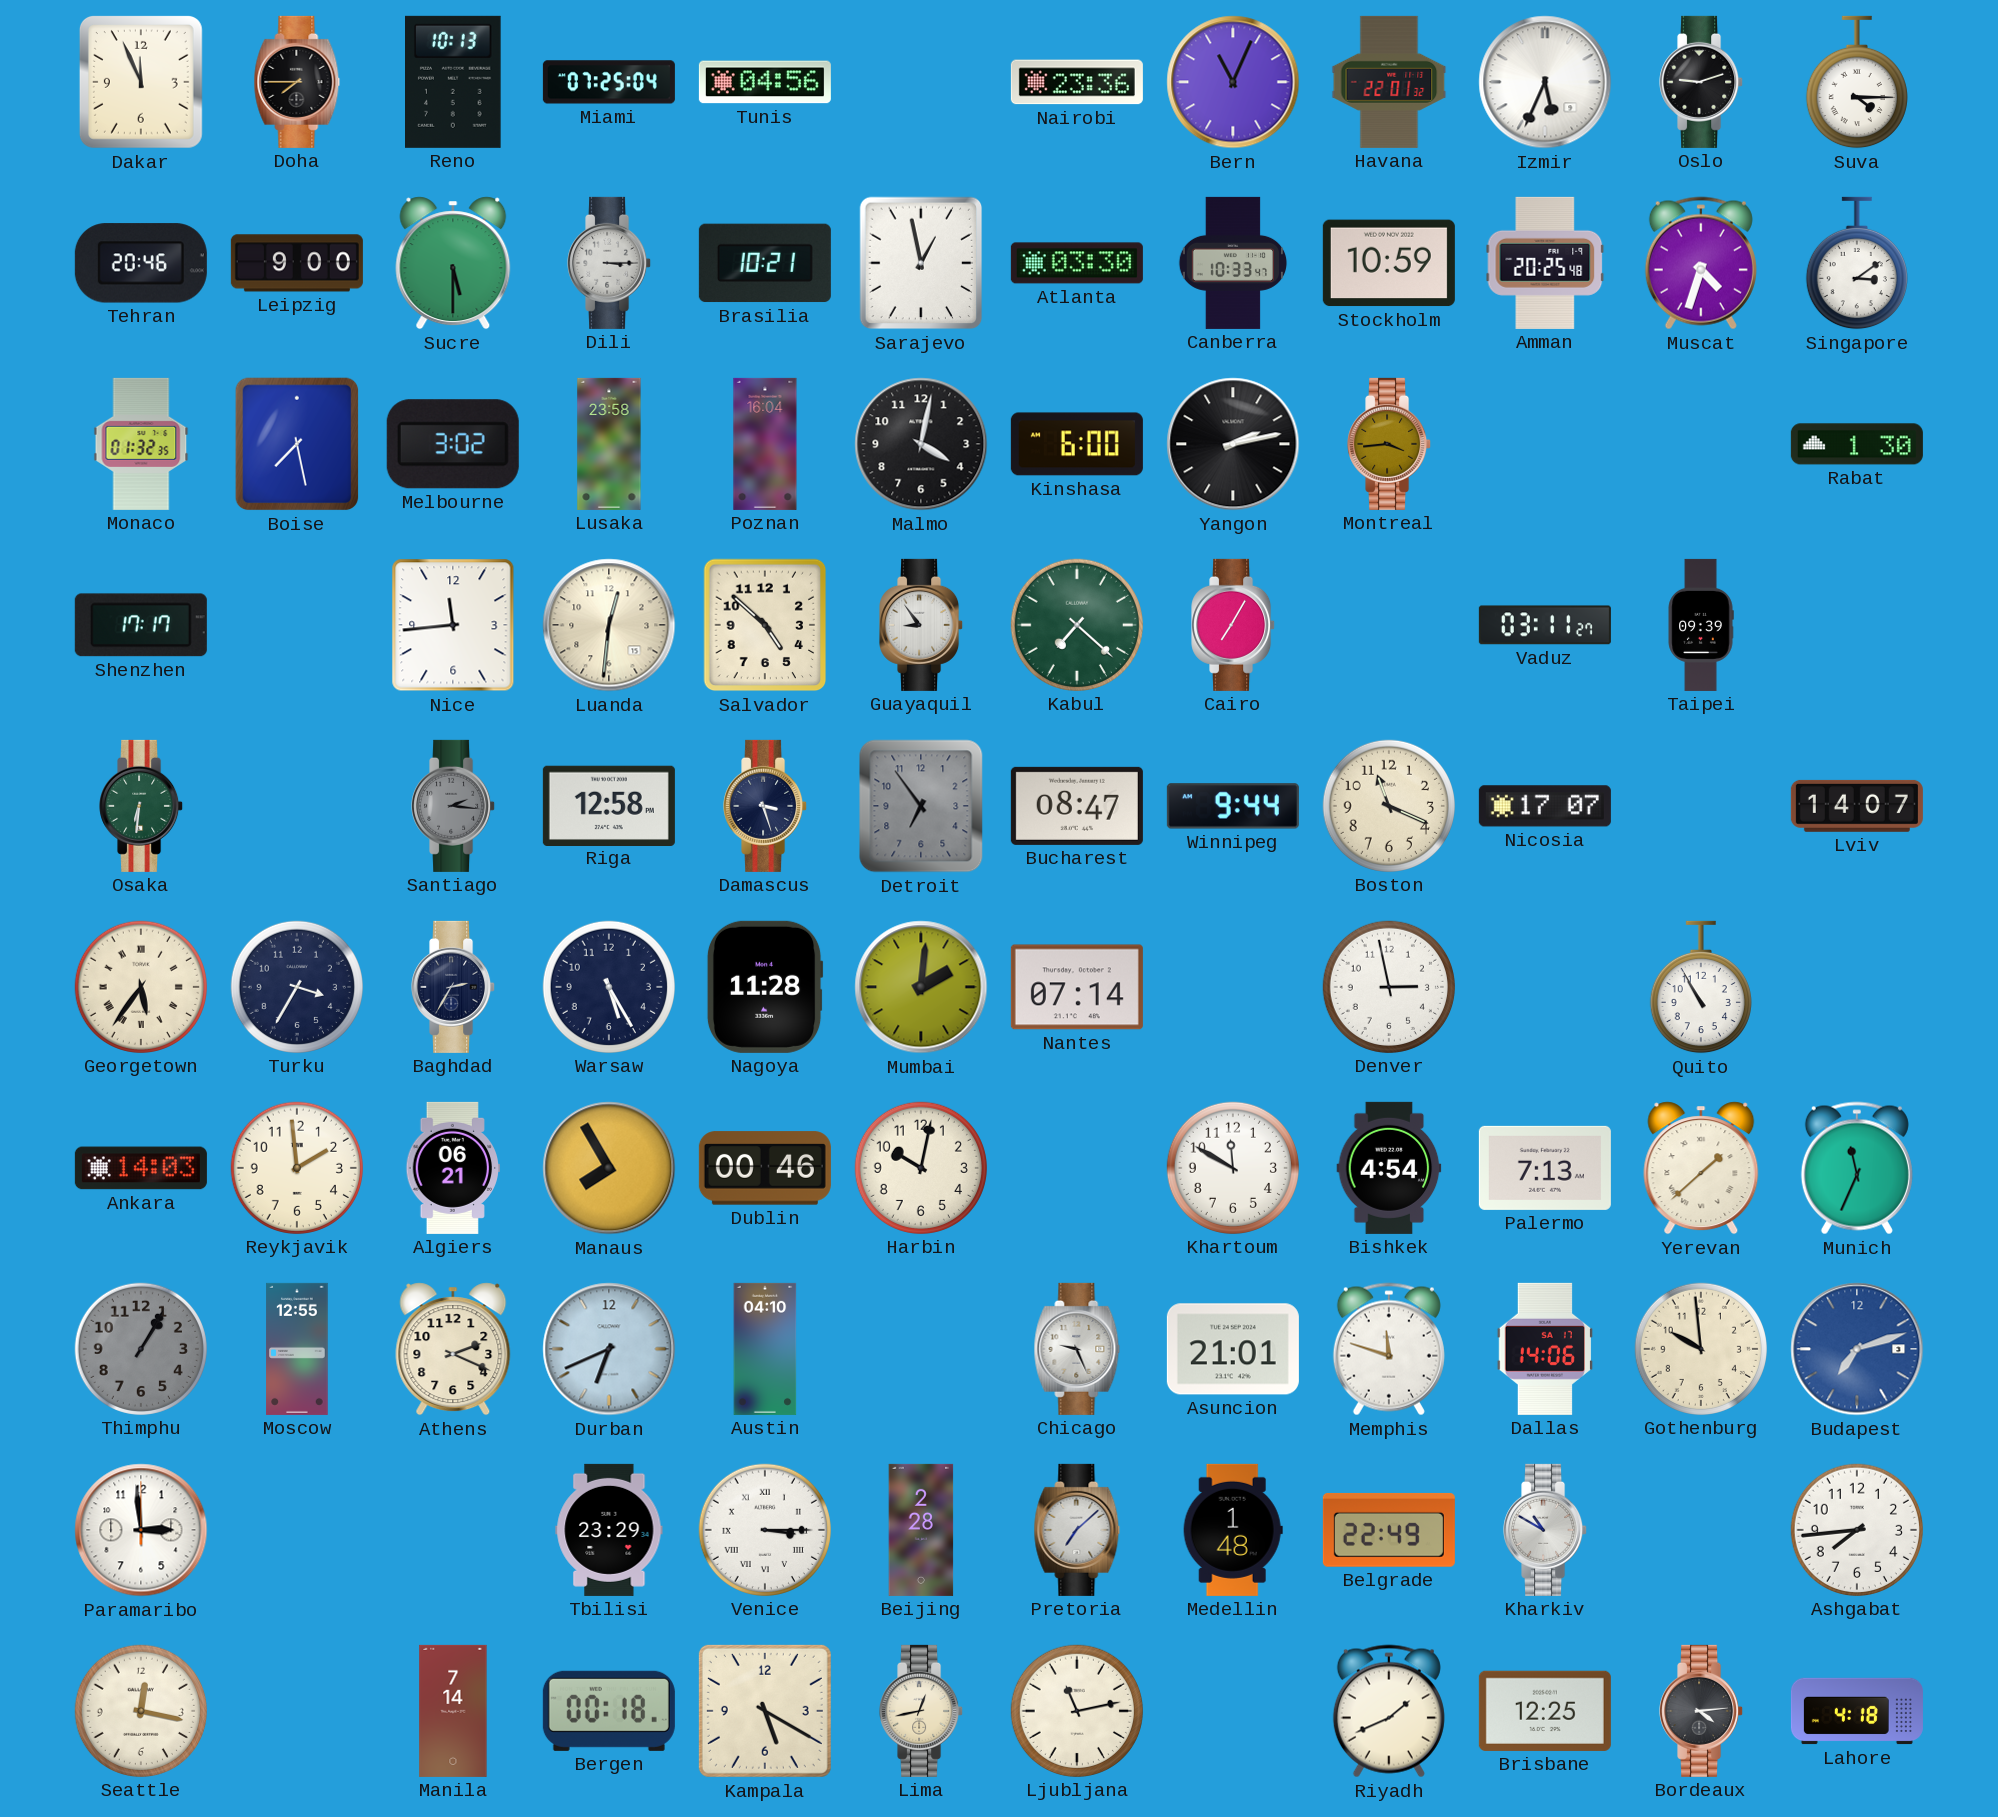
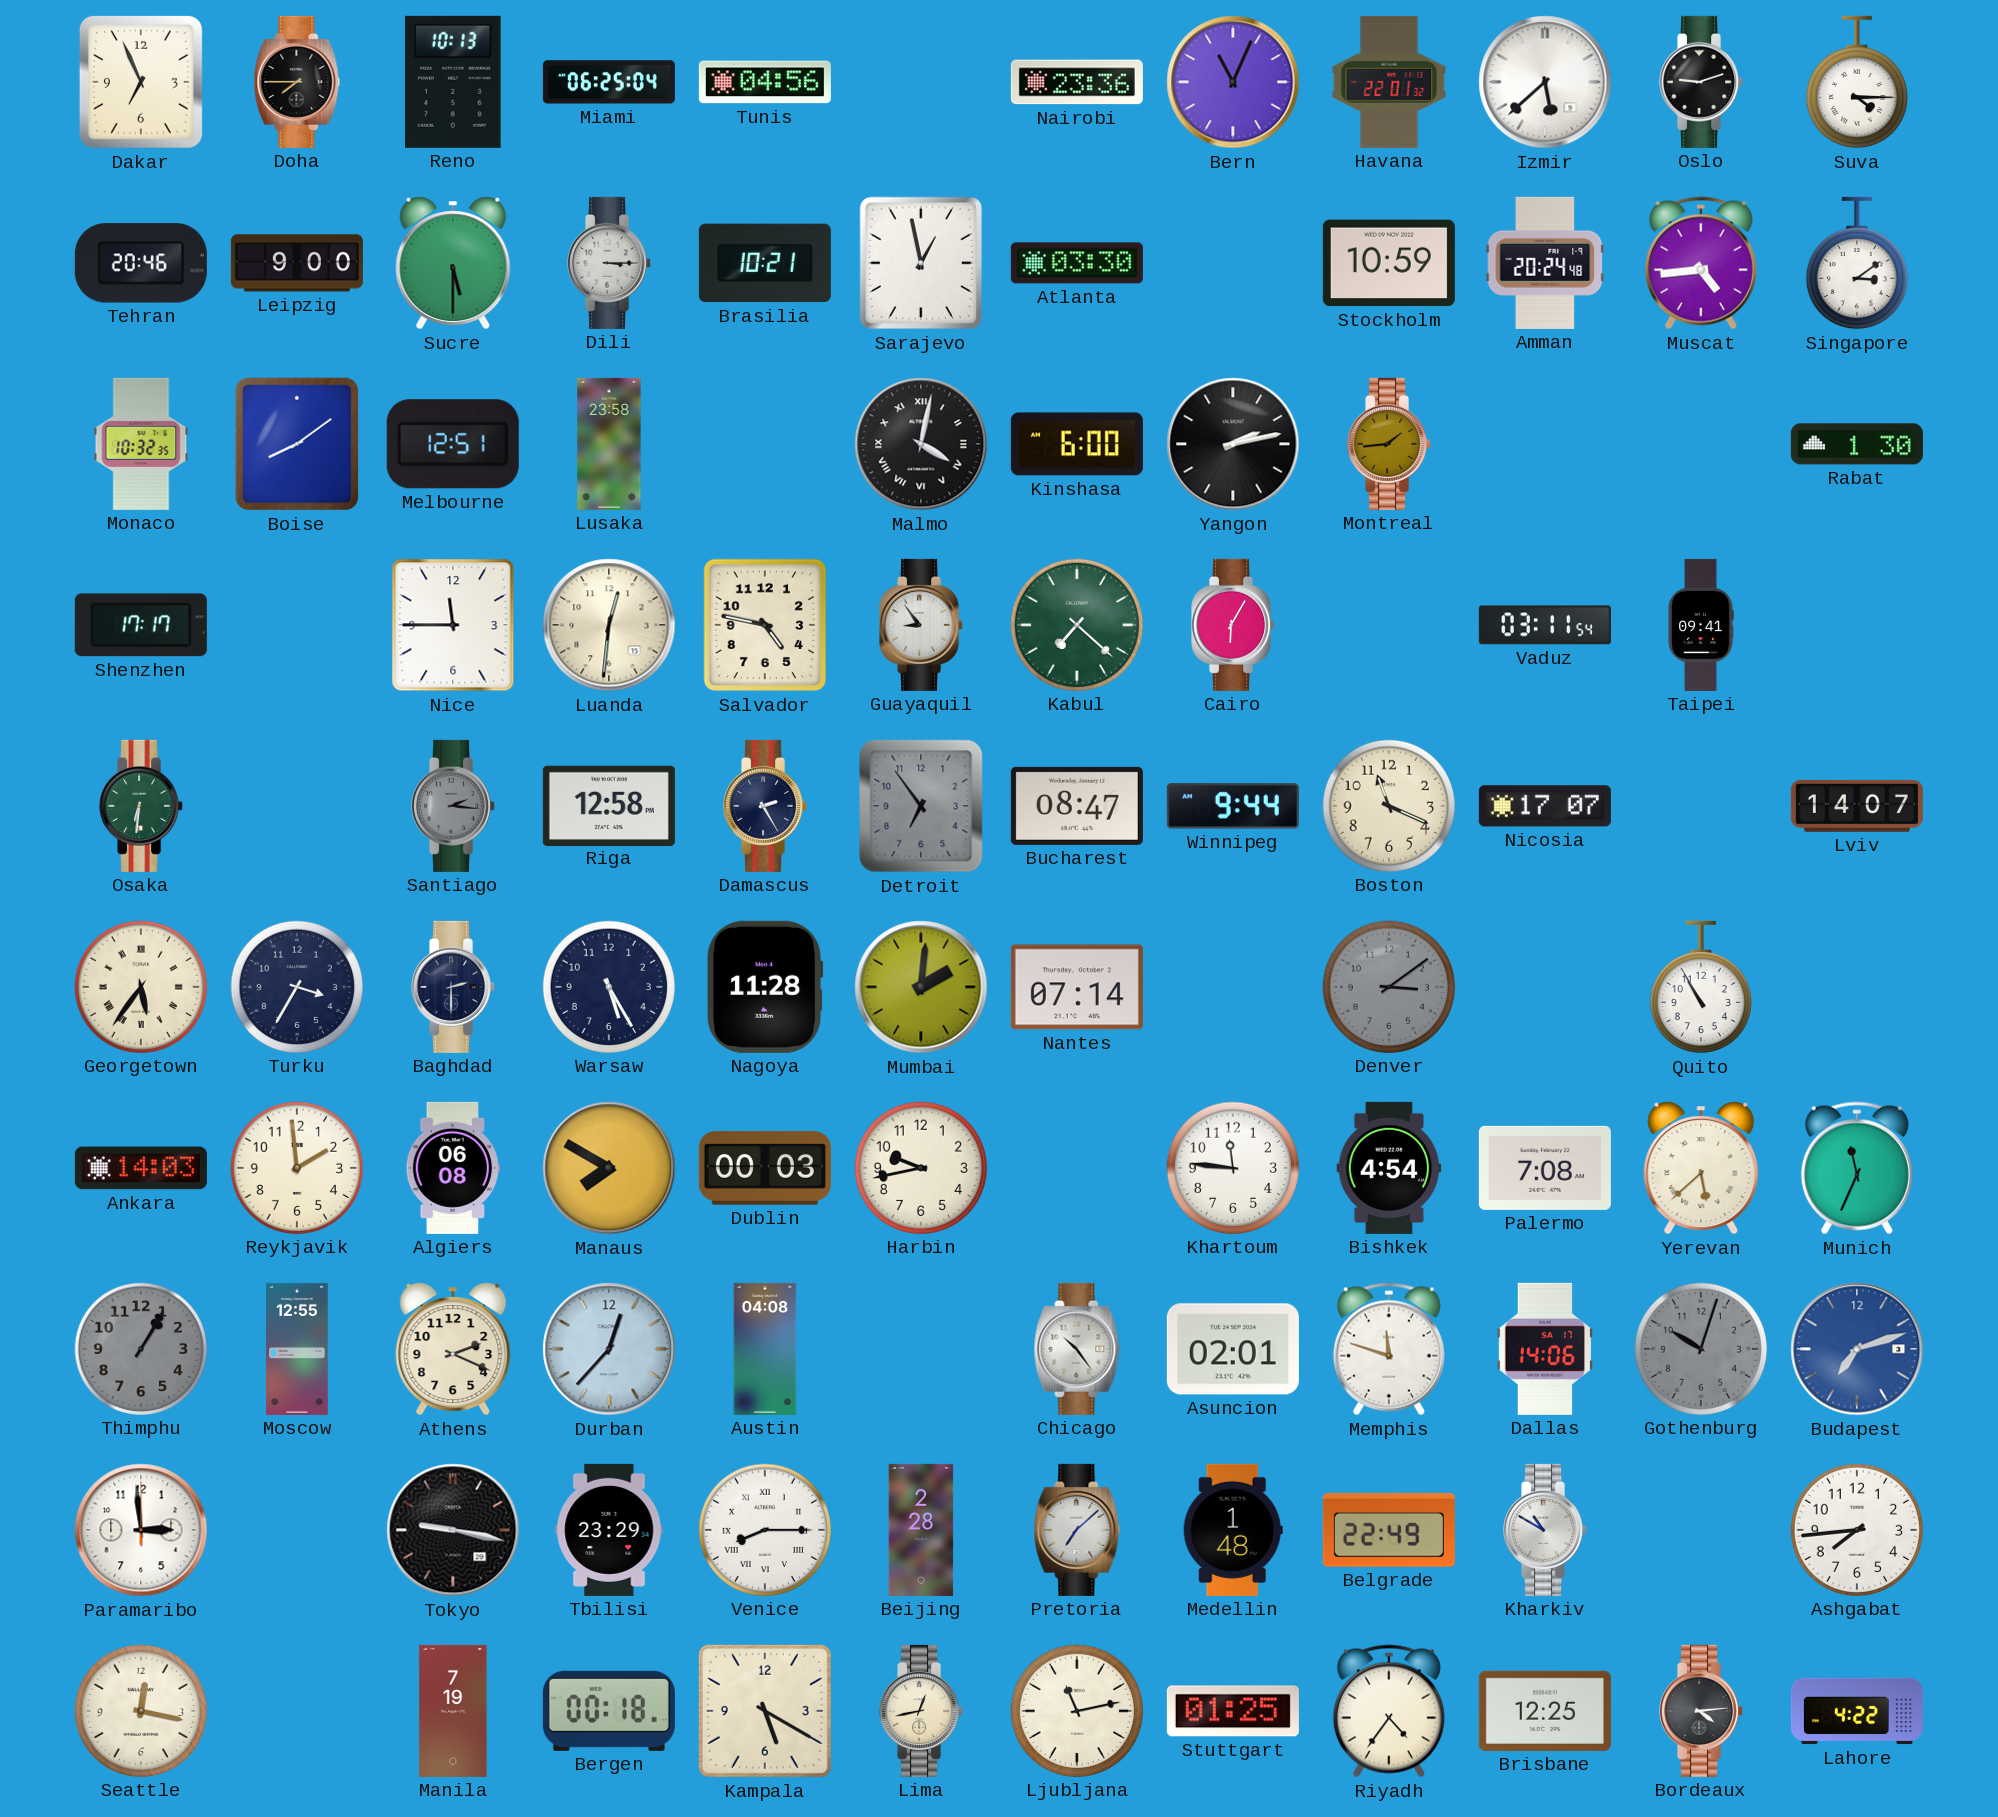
Dakar: 11:56 -> 6:56
Miami: 07:25 -> 06:25
Izmir: 5:34 -> 5:38
Canberra: 10:33 -> none
Amman: 20:25 -> 20:24
Muscat: 4:33 -> 4:44
Monaco: 01:32 -> 10:32
Boise: 7:28 -> 8:09
Melbourne: 3:02 -> 12:51
Poznan: 16:04 -> none
Malmo numerals: Arabic -> Roman
Montreal: 3:44 -> 1:44
Nice: 11:44 -> 11:45
Salvador: 4:52 -> 4:47
Cairo: 7:05 -> 6:05
Vaduz: 03:11:27 -> 03:11:54
Taipei: 09:39 -> 09:41
Damascus: 3:27 -> 2:25
Baghdad: 2:35 -> 2:30
Denver: 2:58 -> 3:09
Denver dial: white -> grey
Algiers: 06:21 -> 06:08
Manaus: 7:55 -> 7:50
Dublin: 00:46 -> 00:03
Harbin: 10:02 -> 9:43
Khartoum: 11:50 -> 11:46
Palermo: 7:13 -> 7:08
Yerevan: 1:38 -> 5:38
Durban: 6:41 -> 12:37
Austin: 04:10 -> 04:08
Chicago: 9:26 -> 10:24
Asuncion: 21:01 -> 02:01
Gothenburg: 9:59 -> 10:03
Gothenburg dial: cream -> grey
Tokyo: none -> 9:17
Venice: 3:15 -> 8:15
Manila: 7:14 -> 7:19
Stuttgart: none -> 01:25
Riyadh: 1:41 -> 4:36
Lahore: 4:18 -> 4:22
